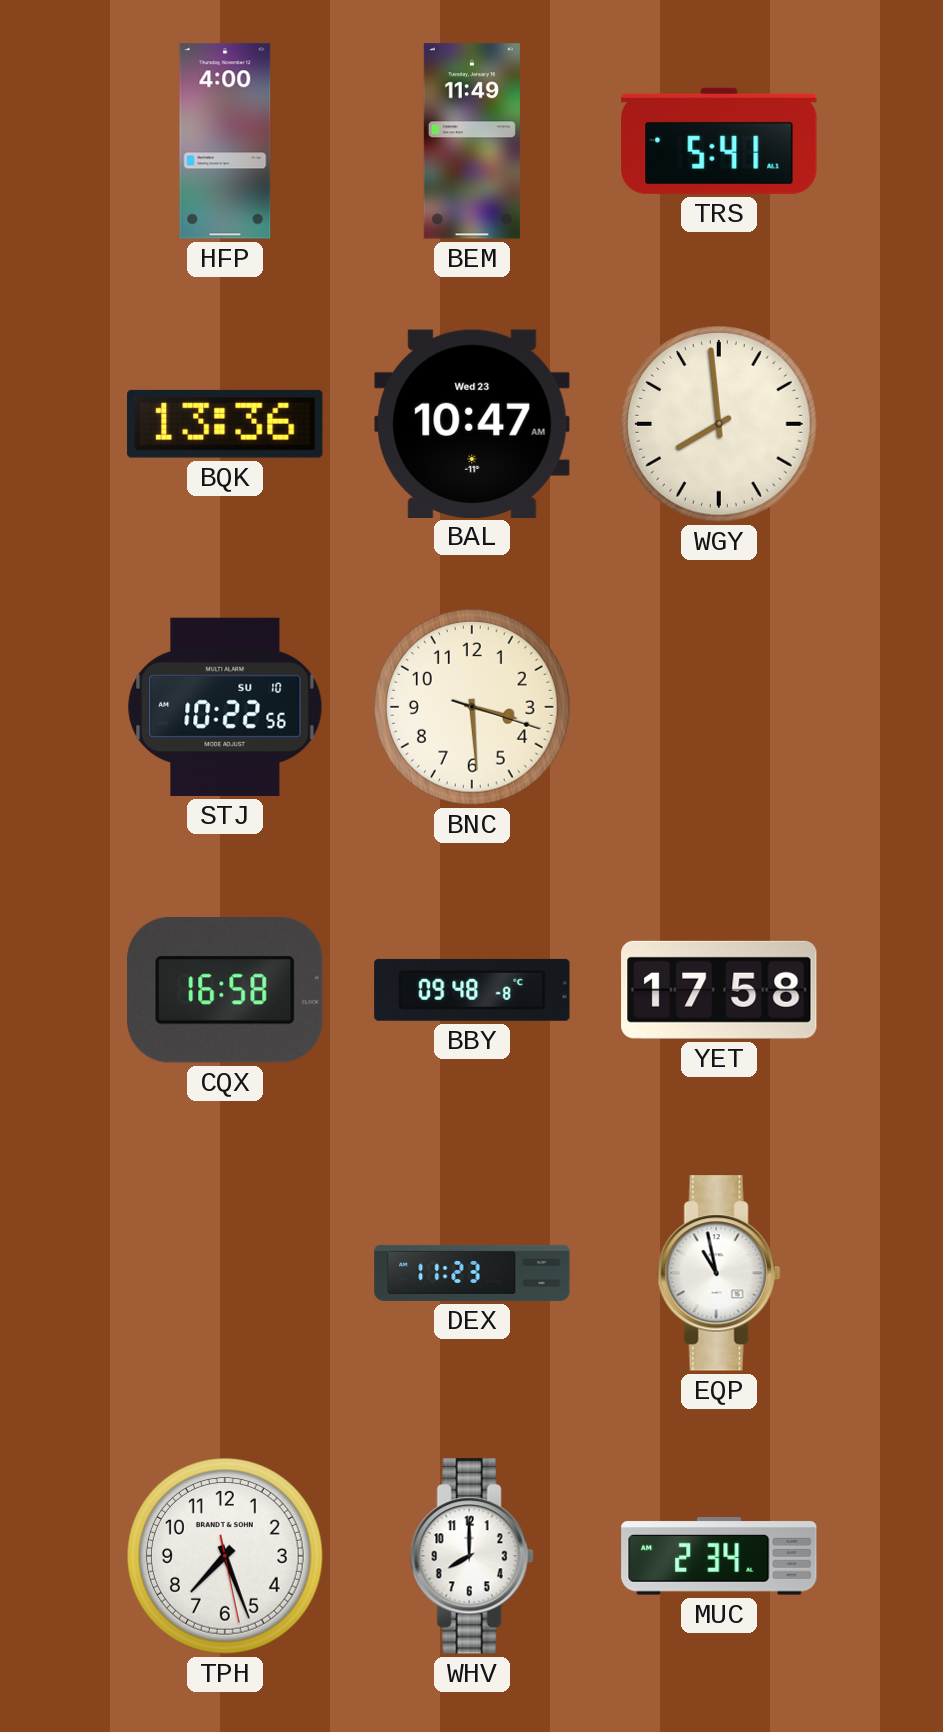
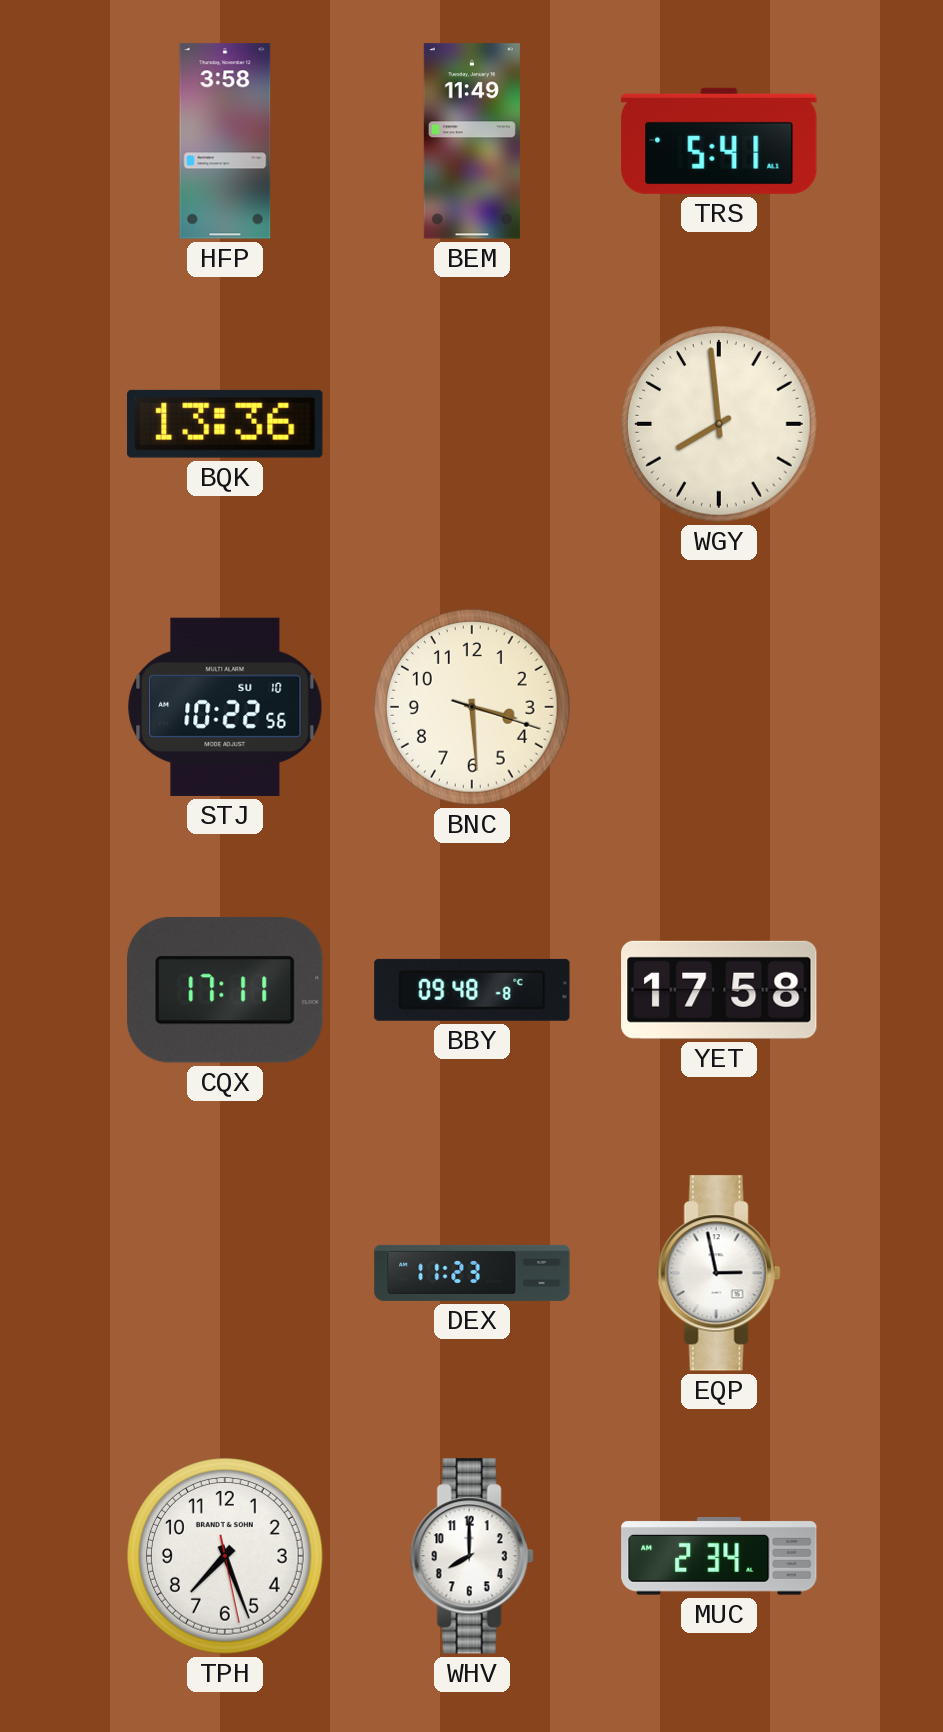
HFP: 4:00 -> 3:58
BAL: 10:47 -> none
CQX: 16:58 -> 17:11
EQP: 10:58 -> 2:58
